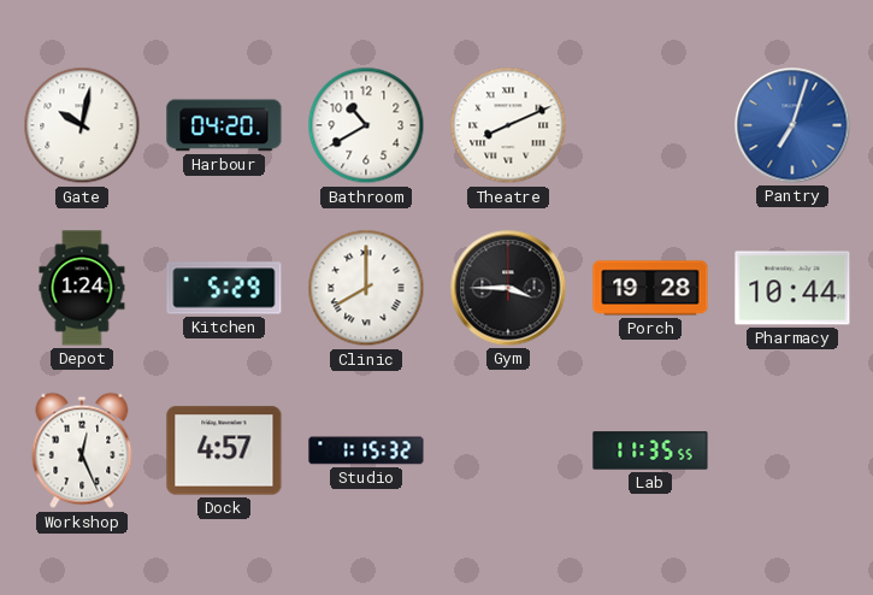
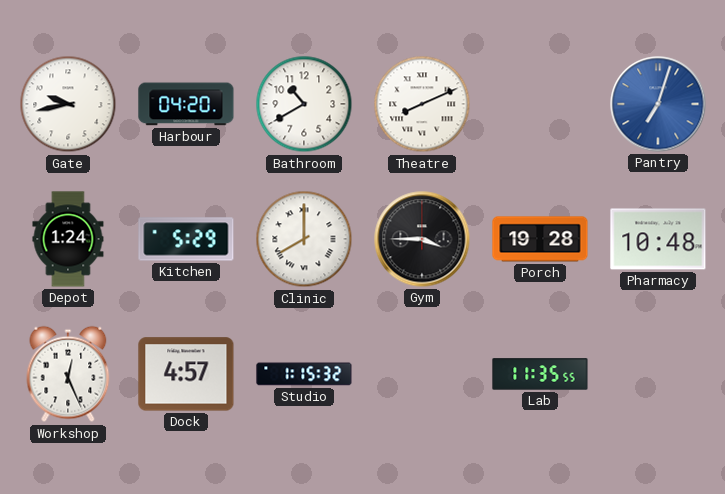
Gate: 10:02 -> 9:43
Pharmacy: 10:44 -> 10:48
